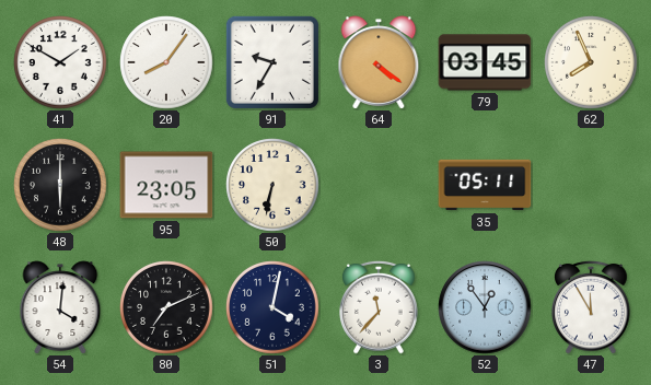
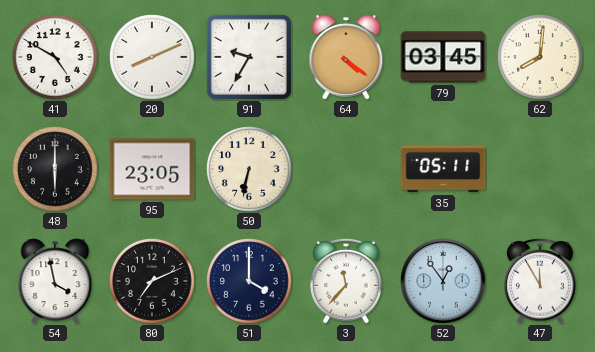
41: 1:50 -> 4:50
20: 8:06 -> 8:11
62: 7:56 -> 8:01
54: 4:01 -> 3:58
51: 4:02 -> 4:00
